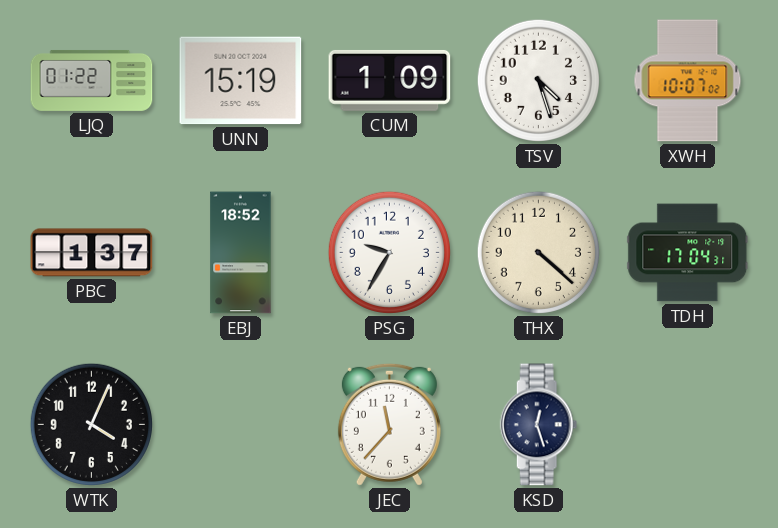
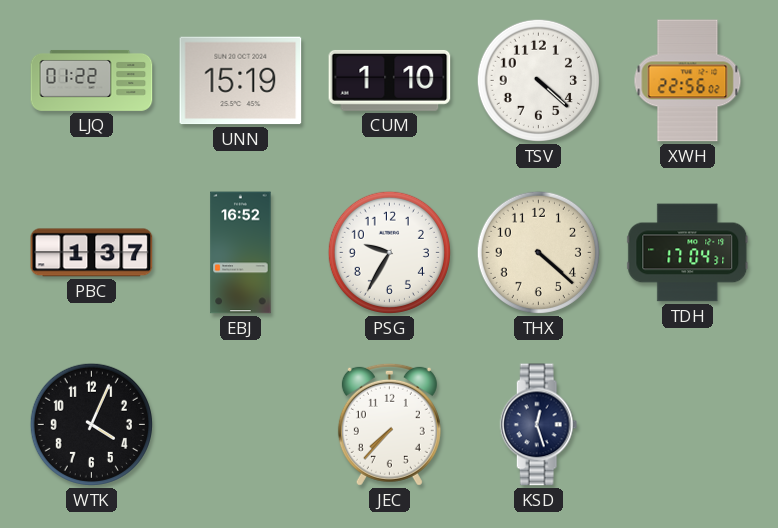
CUM: 1:09 -> 1:10
TSV: 4:27 -> 4:22
XWH: 10:07 -> 22:56
EBJ: 18:52 -> 16:52
JEC: 11:37 -> 7:37
